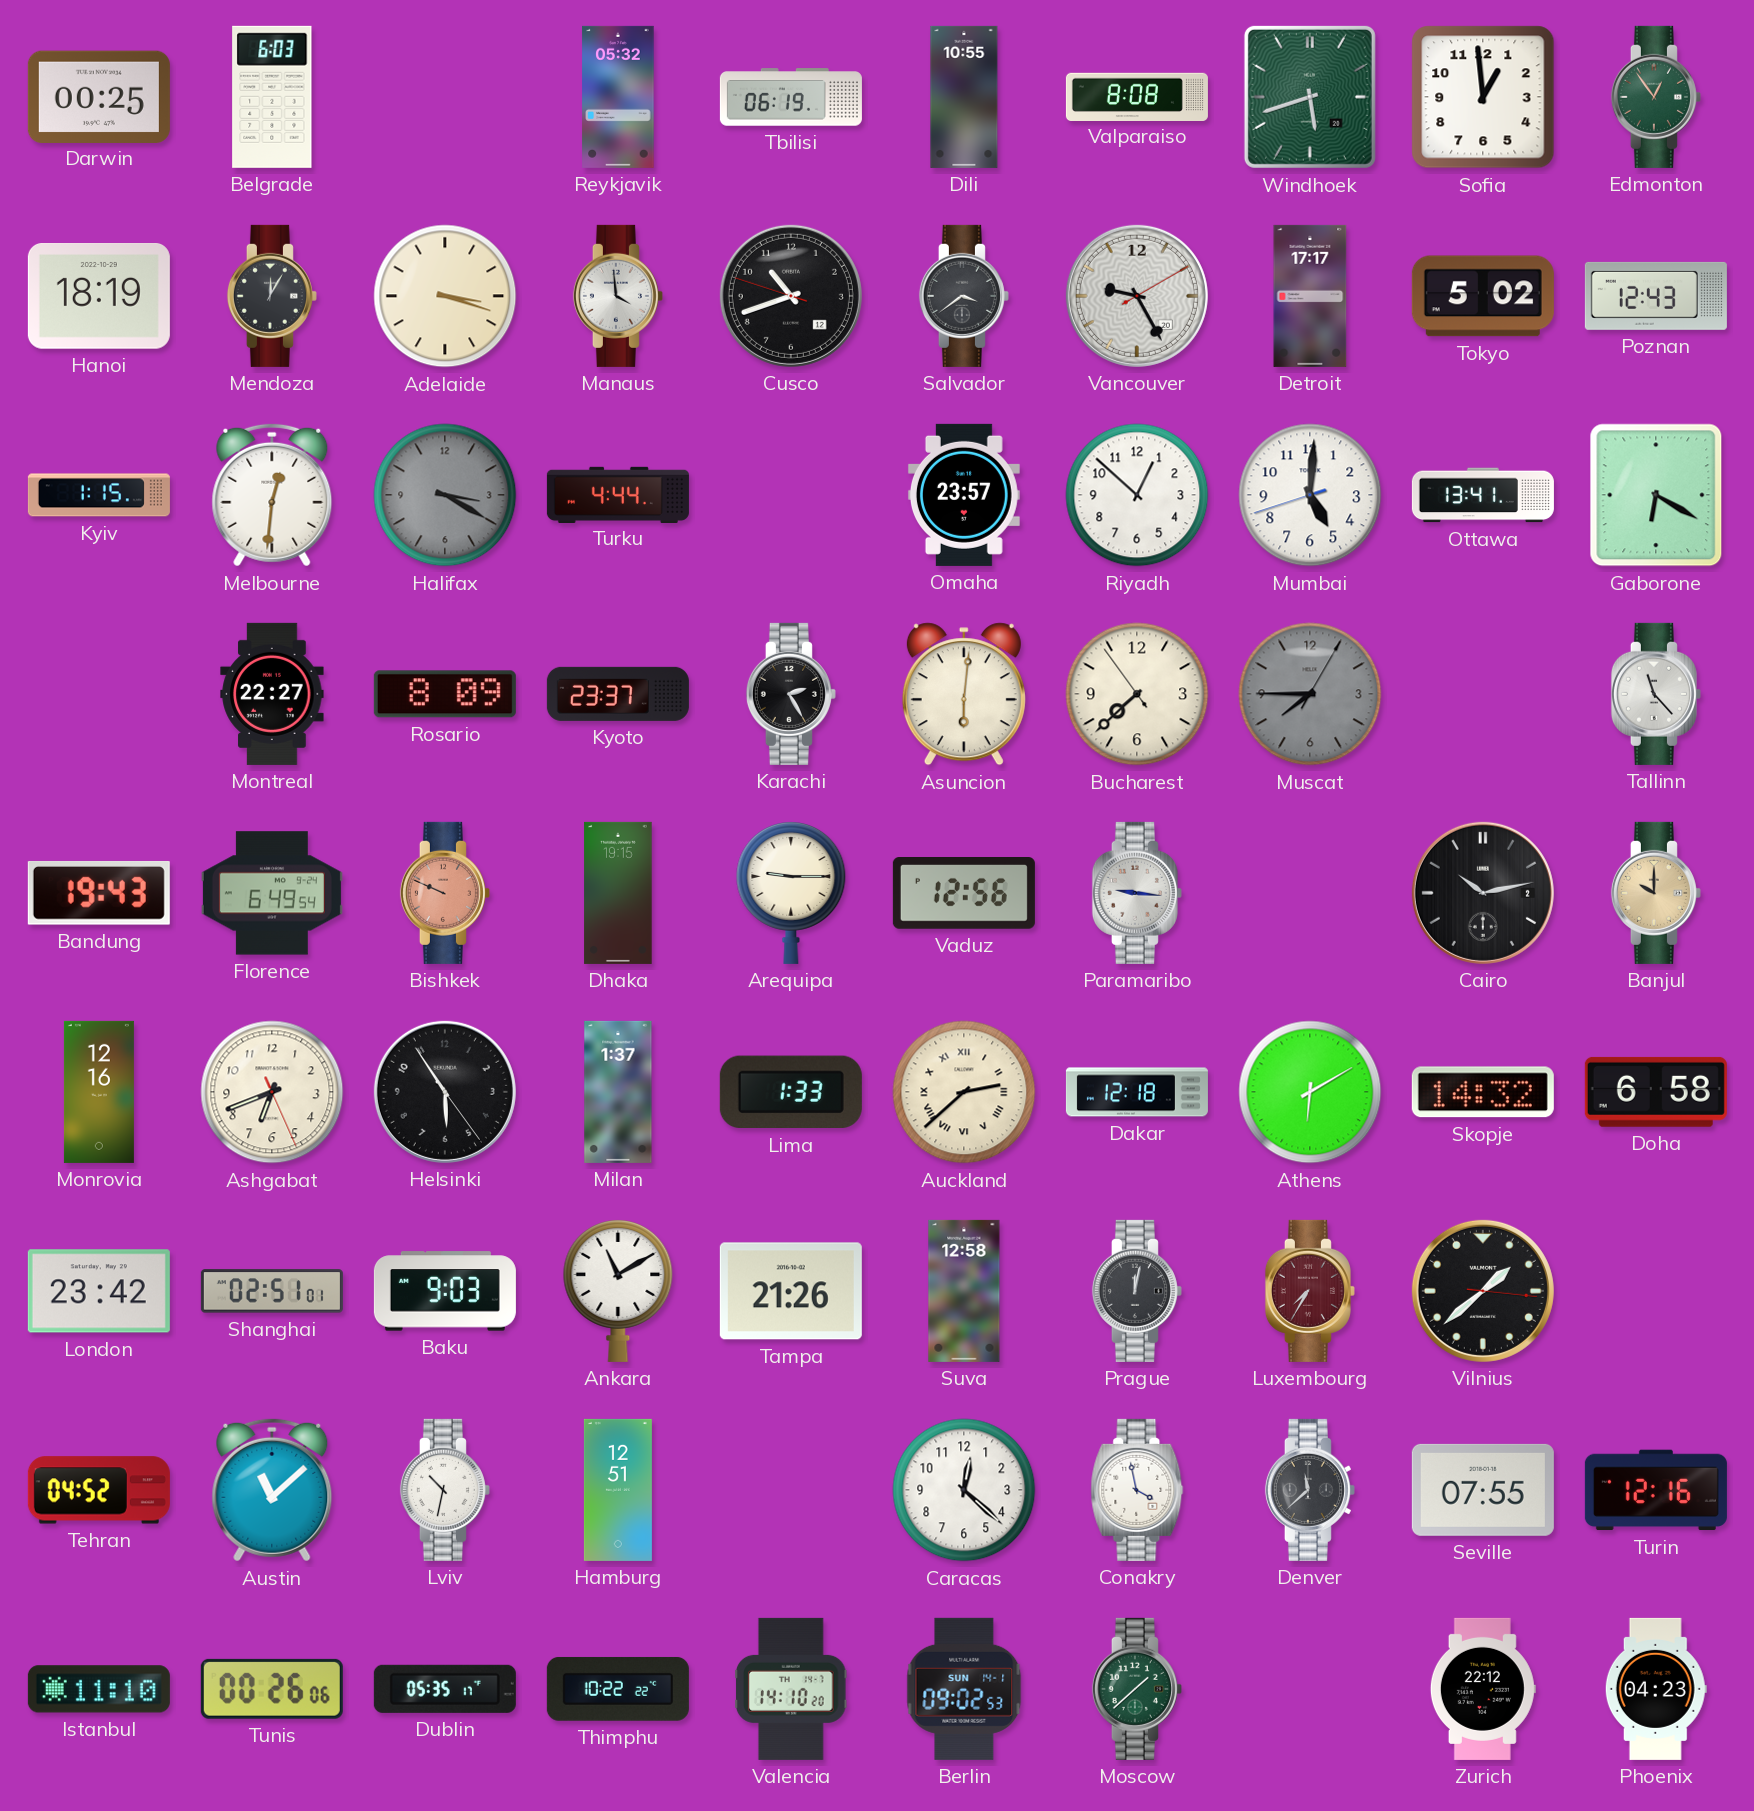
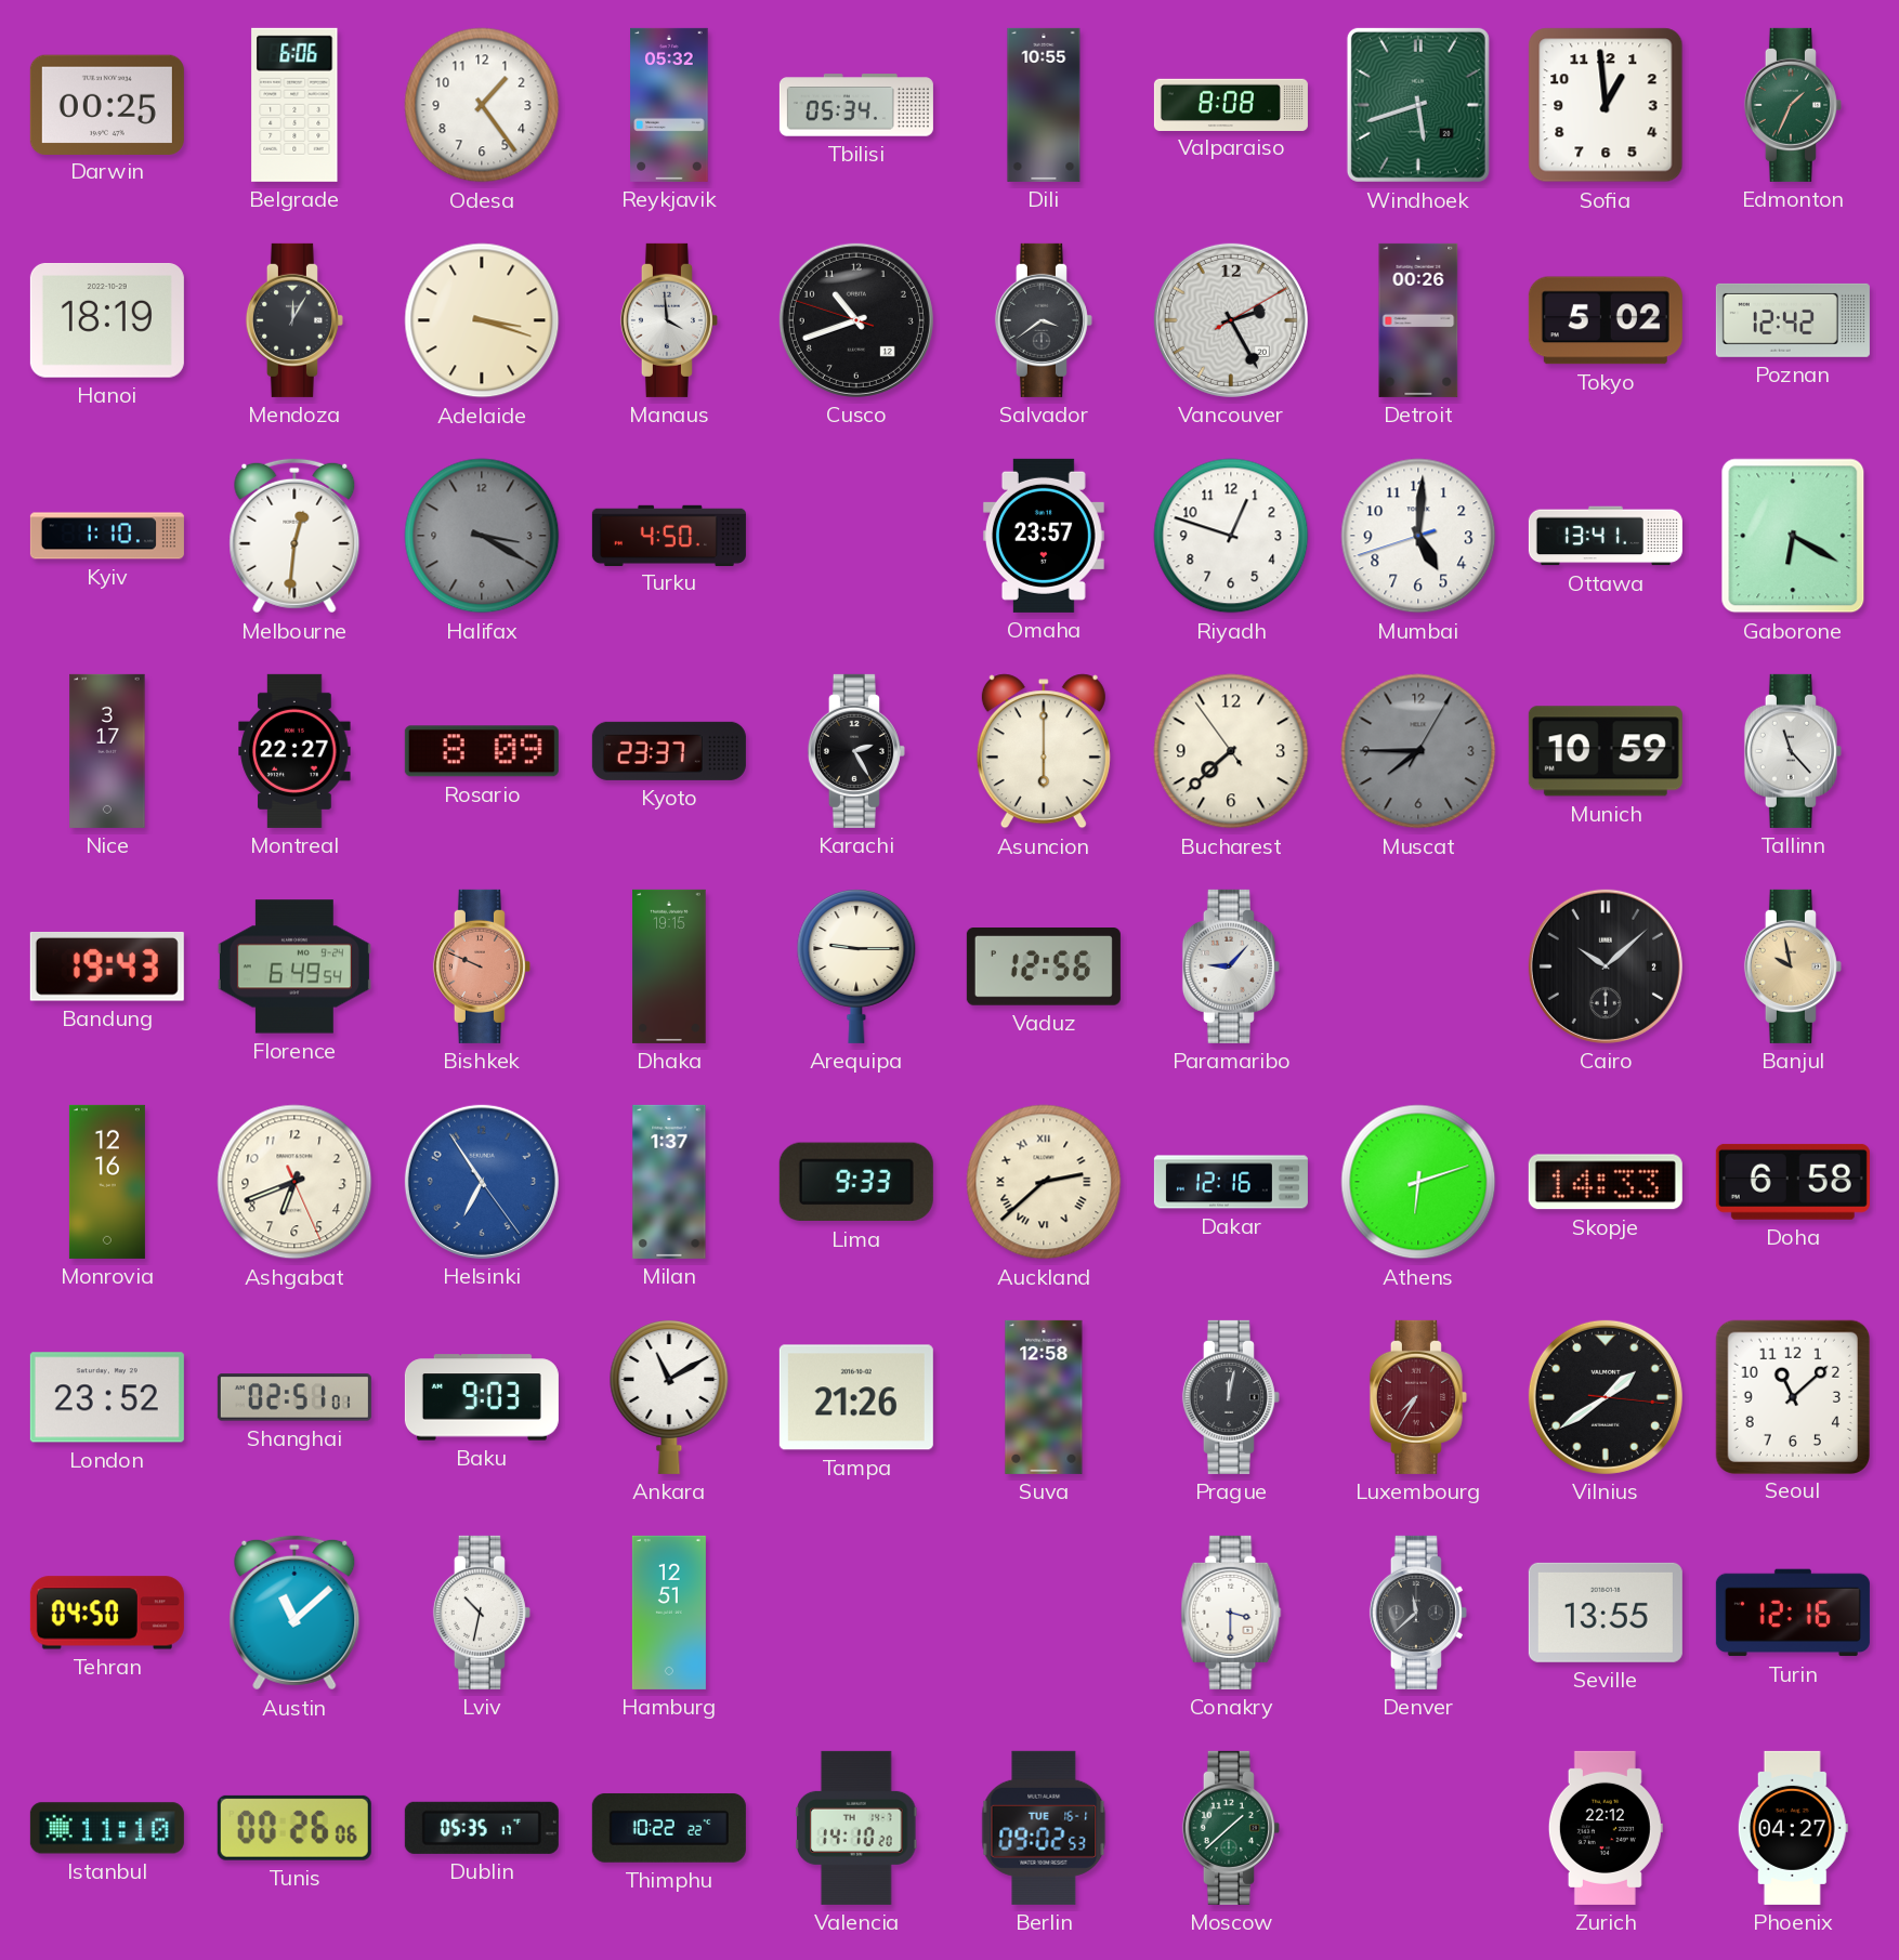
Belgrade: 6:03 -> 6:06
Odesa: none -> 1:24
Tbilisi: 06:19 -> 05:34
Edmonton: 12:54 -> 1:34
Vancouver: 9:25 -> 2:25
Detroit: 17:17 -> 00:26
Poznan: 12:43 -> 12:42
Kyiv: 1:15 -> 1:10
Turku: 4:44 -> 4:50
Riyadh: 12:52 -> 12:48
Nice: none -> 3:17
Asuncion: 6:01 -> 6:00
Munich: none -> 10:59
Paramaribo: 9:16 -> 9:07
Cairo: 10:13 -> 10:08
Banjul: 10:00 -> 9:58
Helsinki: 5:54 -> 6:54
Helsinki dial: black -> blue
Lima: 1:33 -> 9:33
Dakar: 12:18 -> 12:16
Athens: 6:10 -> 6:12
Skopje: 14:32 -> 14:33
London: 23:42 -> 23:52
Vilnius: 1:38 -> 1:39
Seoul: none -> 11:08
Tehran: 04:52 -> 04:50
Caracas: 12:22 -> none
Conakry: 3:58 -> 3:30
Seville: 07:55 -> 13:55
Berlin date: SUN 14-1 -> TUE 16-1
Phoenix: 04:23 -> 04:27
